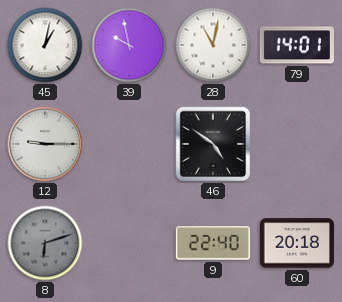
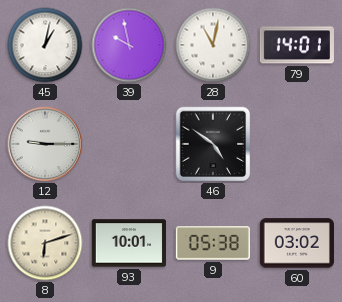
8 dial: grey -> cream
93: none -> 10:01
9: 22:40 -> 05:38
60: 20:18 -> 03:02
